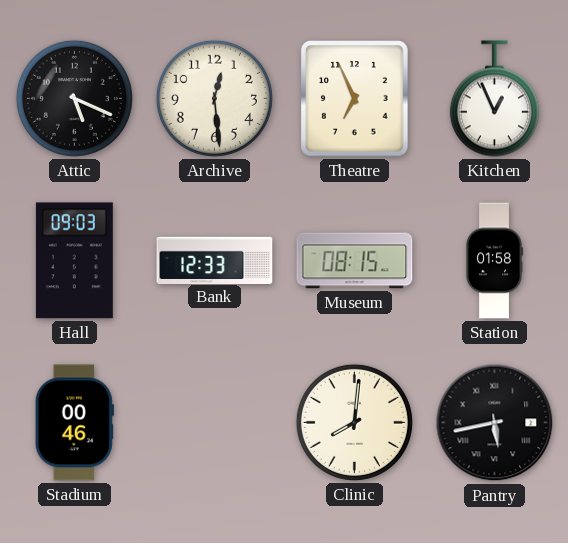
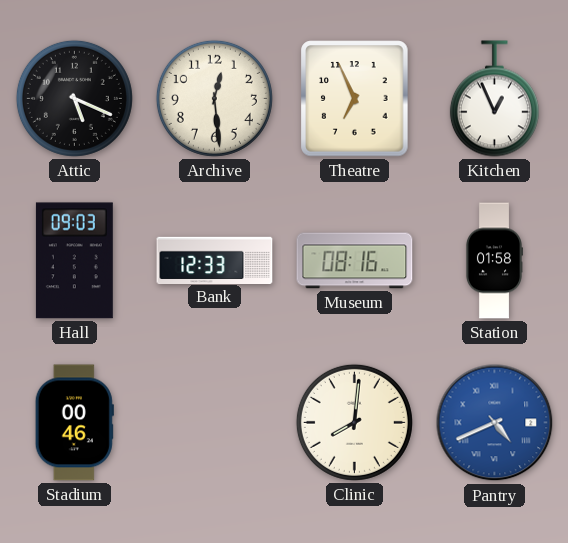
Museum: 08:15 -> 08:16
Pantry: 5:43 -> 4:41
Pantry dial: black -> blue
